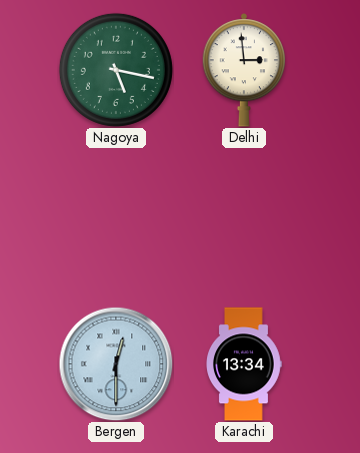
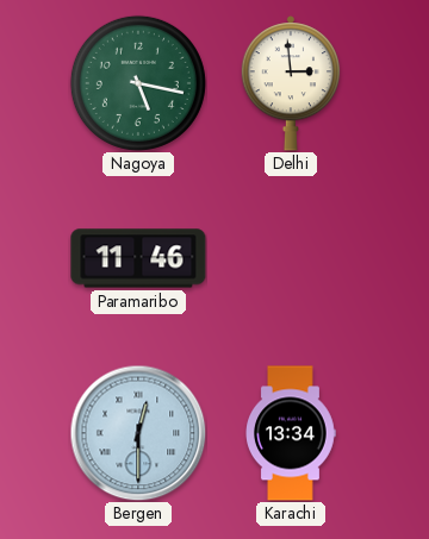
Paramaribo: none -> 11:46
